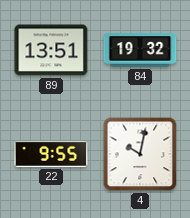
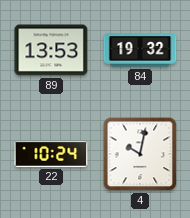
89: 13:51 -> 13:53
22: 9:55 -> 10:24
